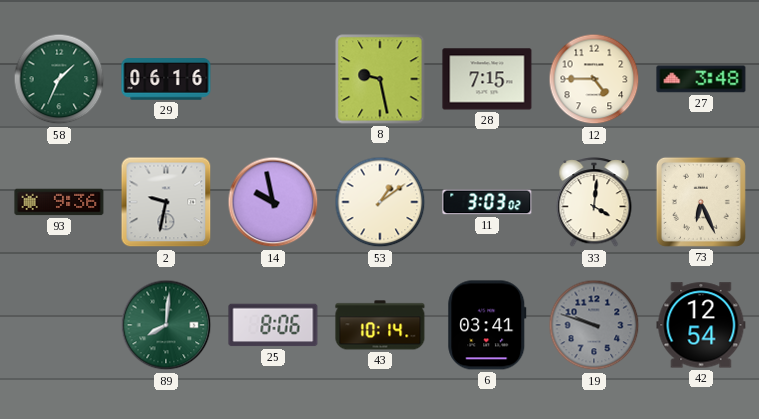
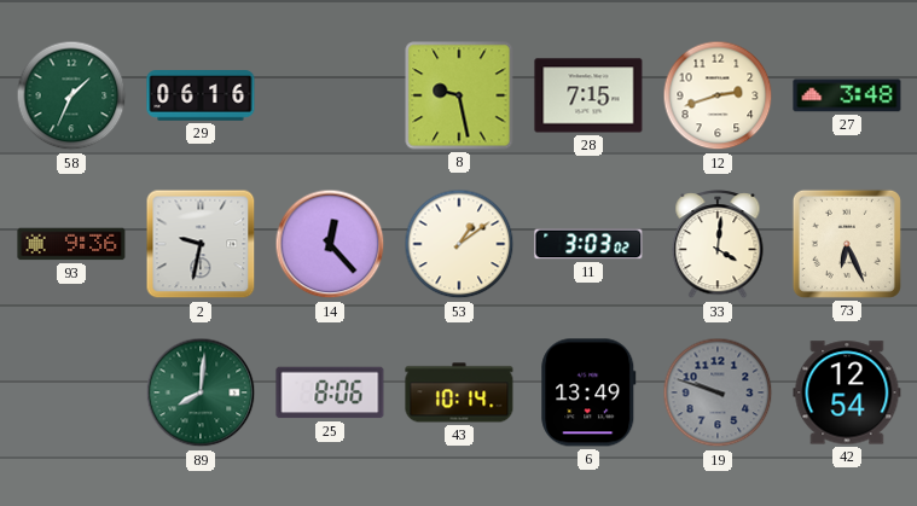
12: 4:45 -> 2:42
14: 9:58 -> 12:23
6: 03:41 -> 13:49
